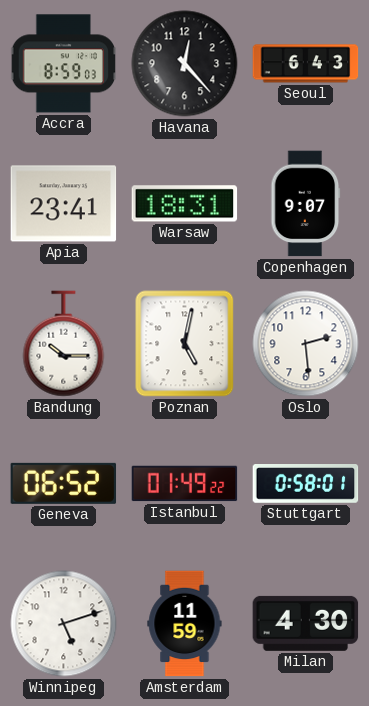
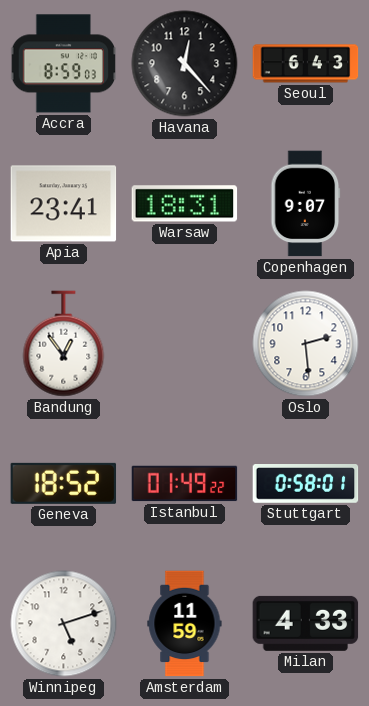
Bandung: 10:15 -> 12:54
Poznan: 5:02 -> none
Geneva: 06:52 -> 18:52
Milan: 4:30 -> 4:33
